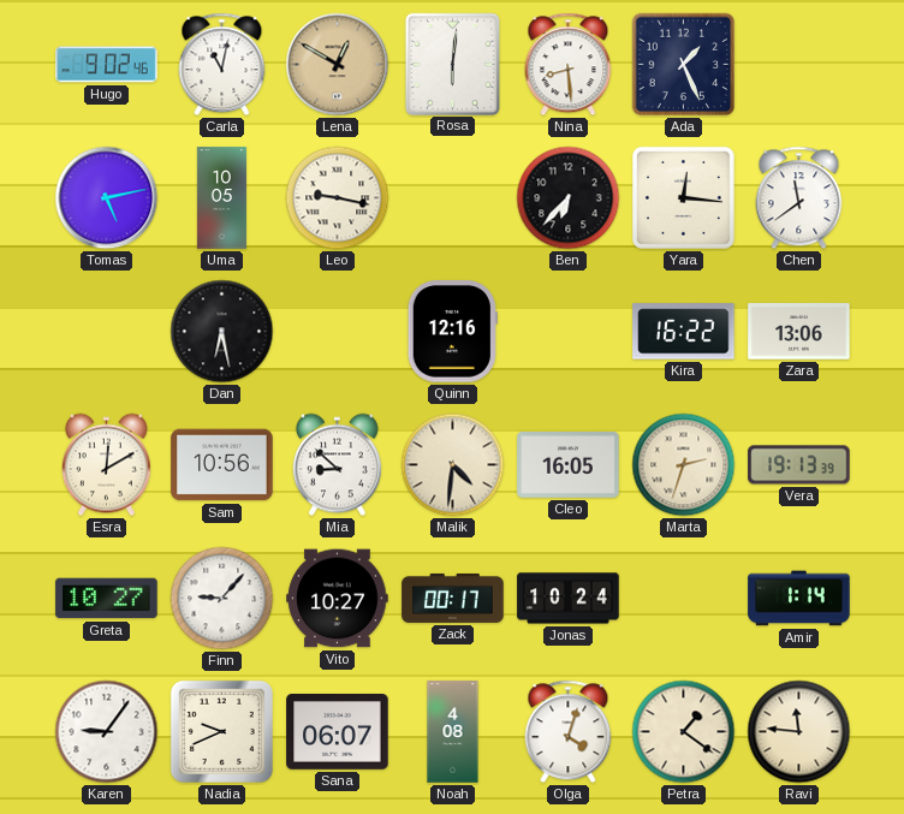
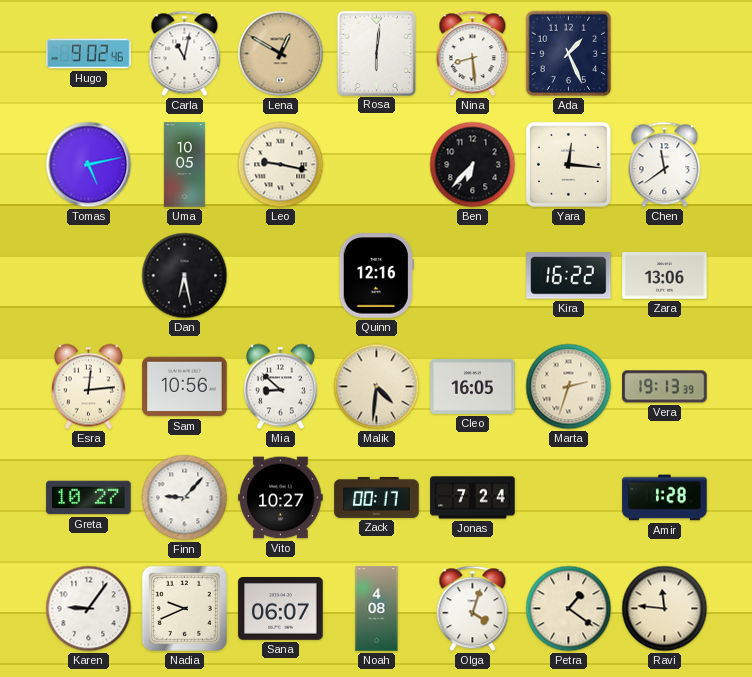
Esra: 12:10 -> 12:14
Jonas: 10:24 -> 7:24
Amir: 1:14 -> 1:28
